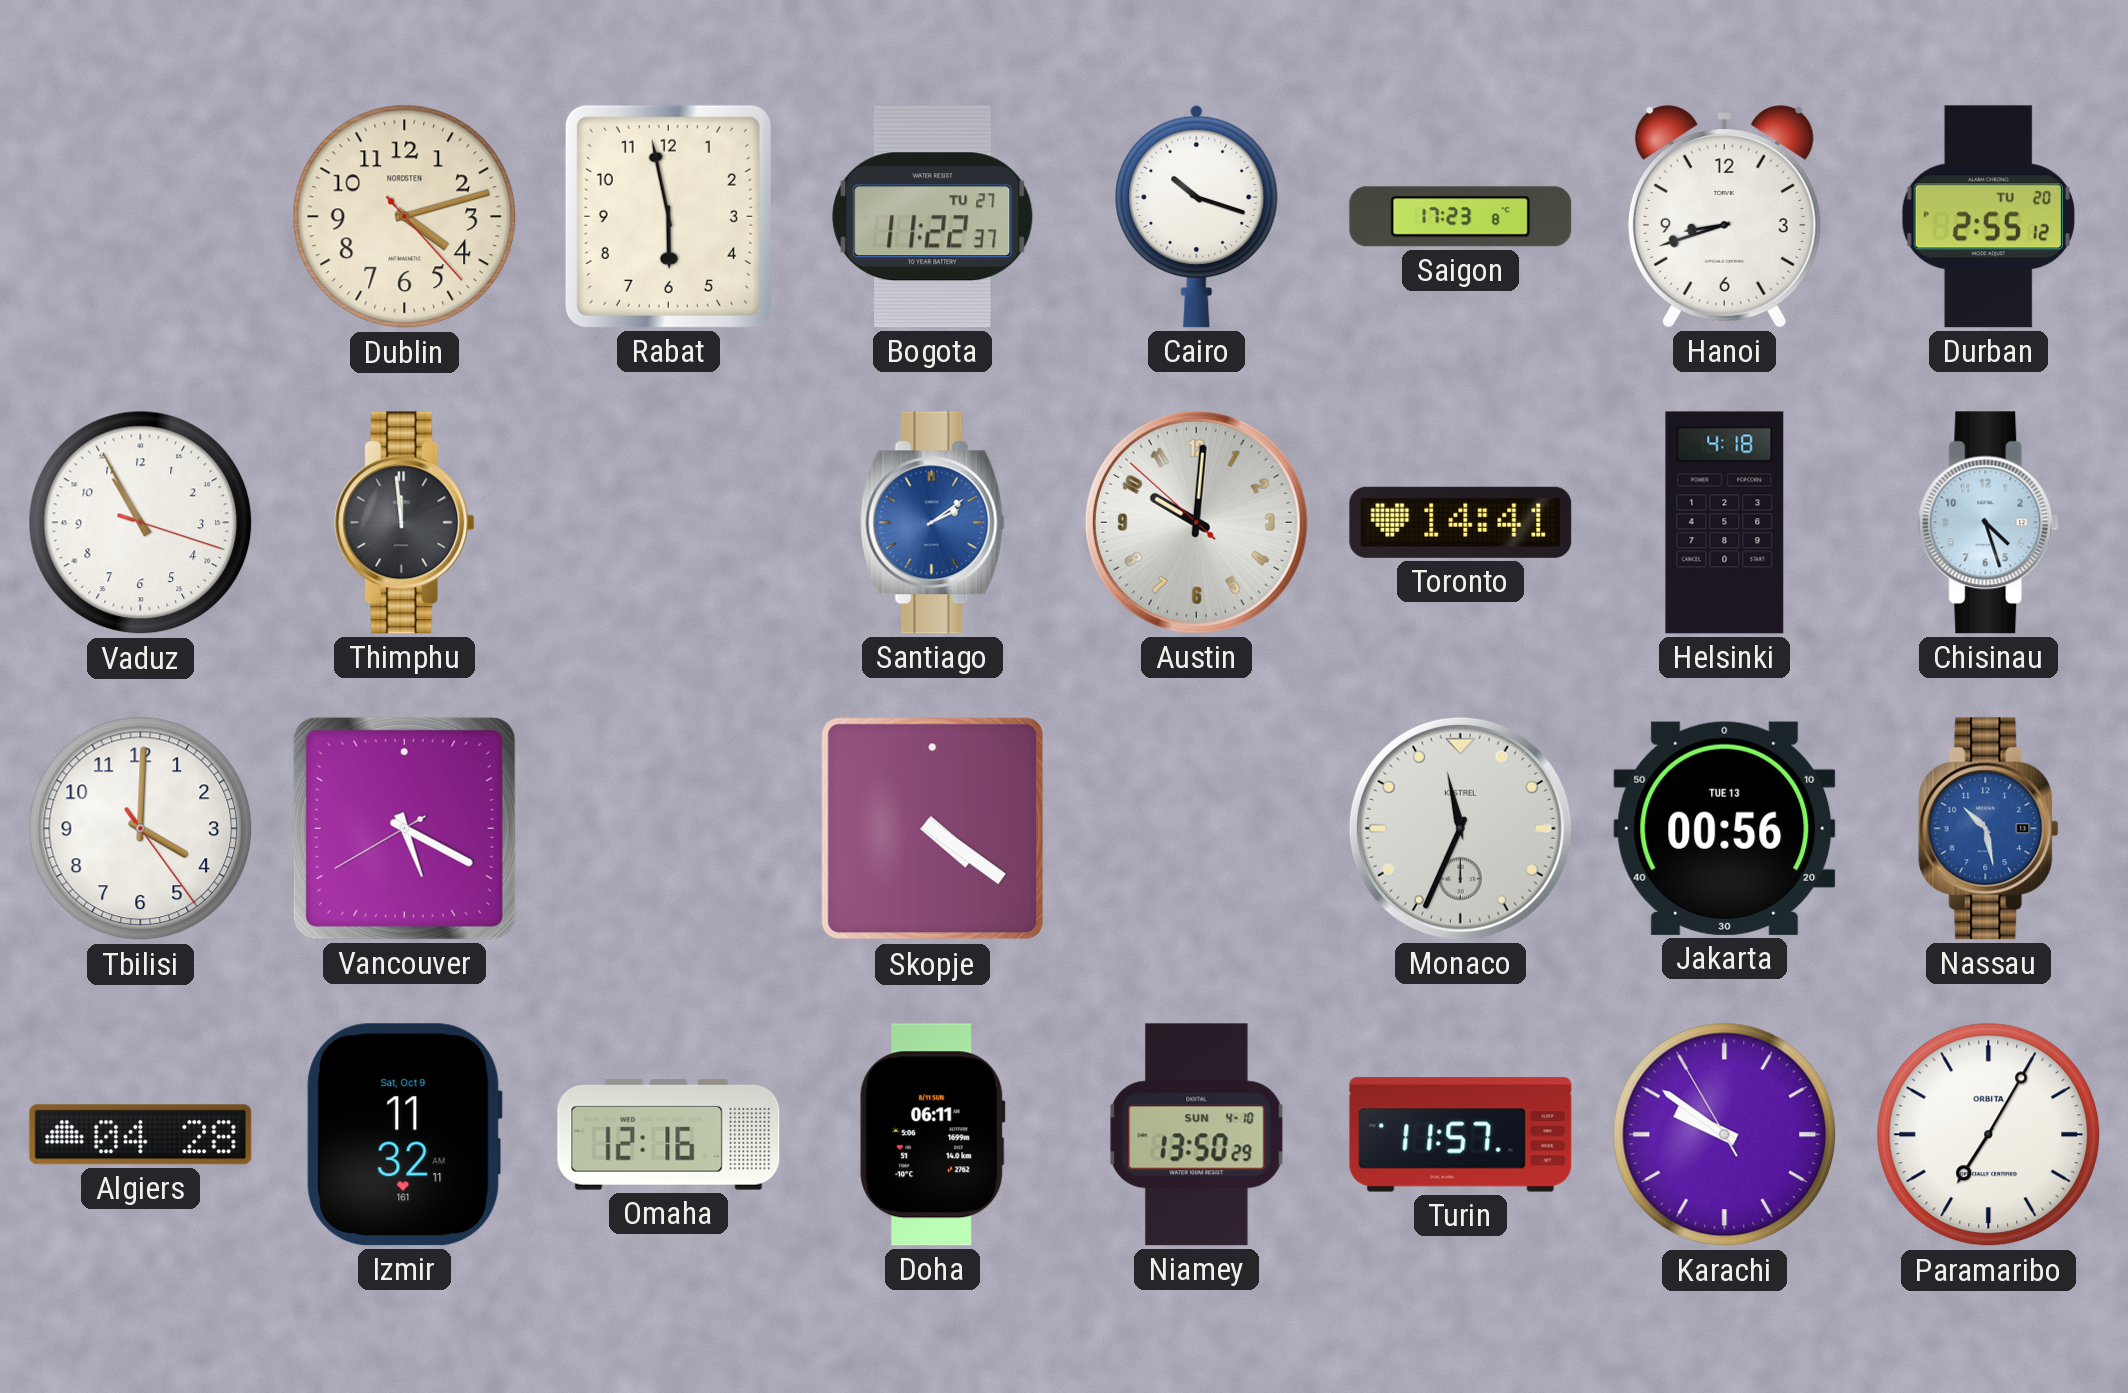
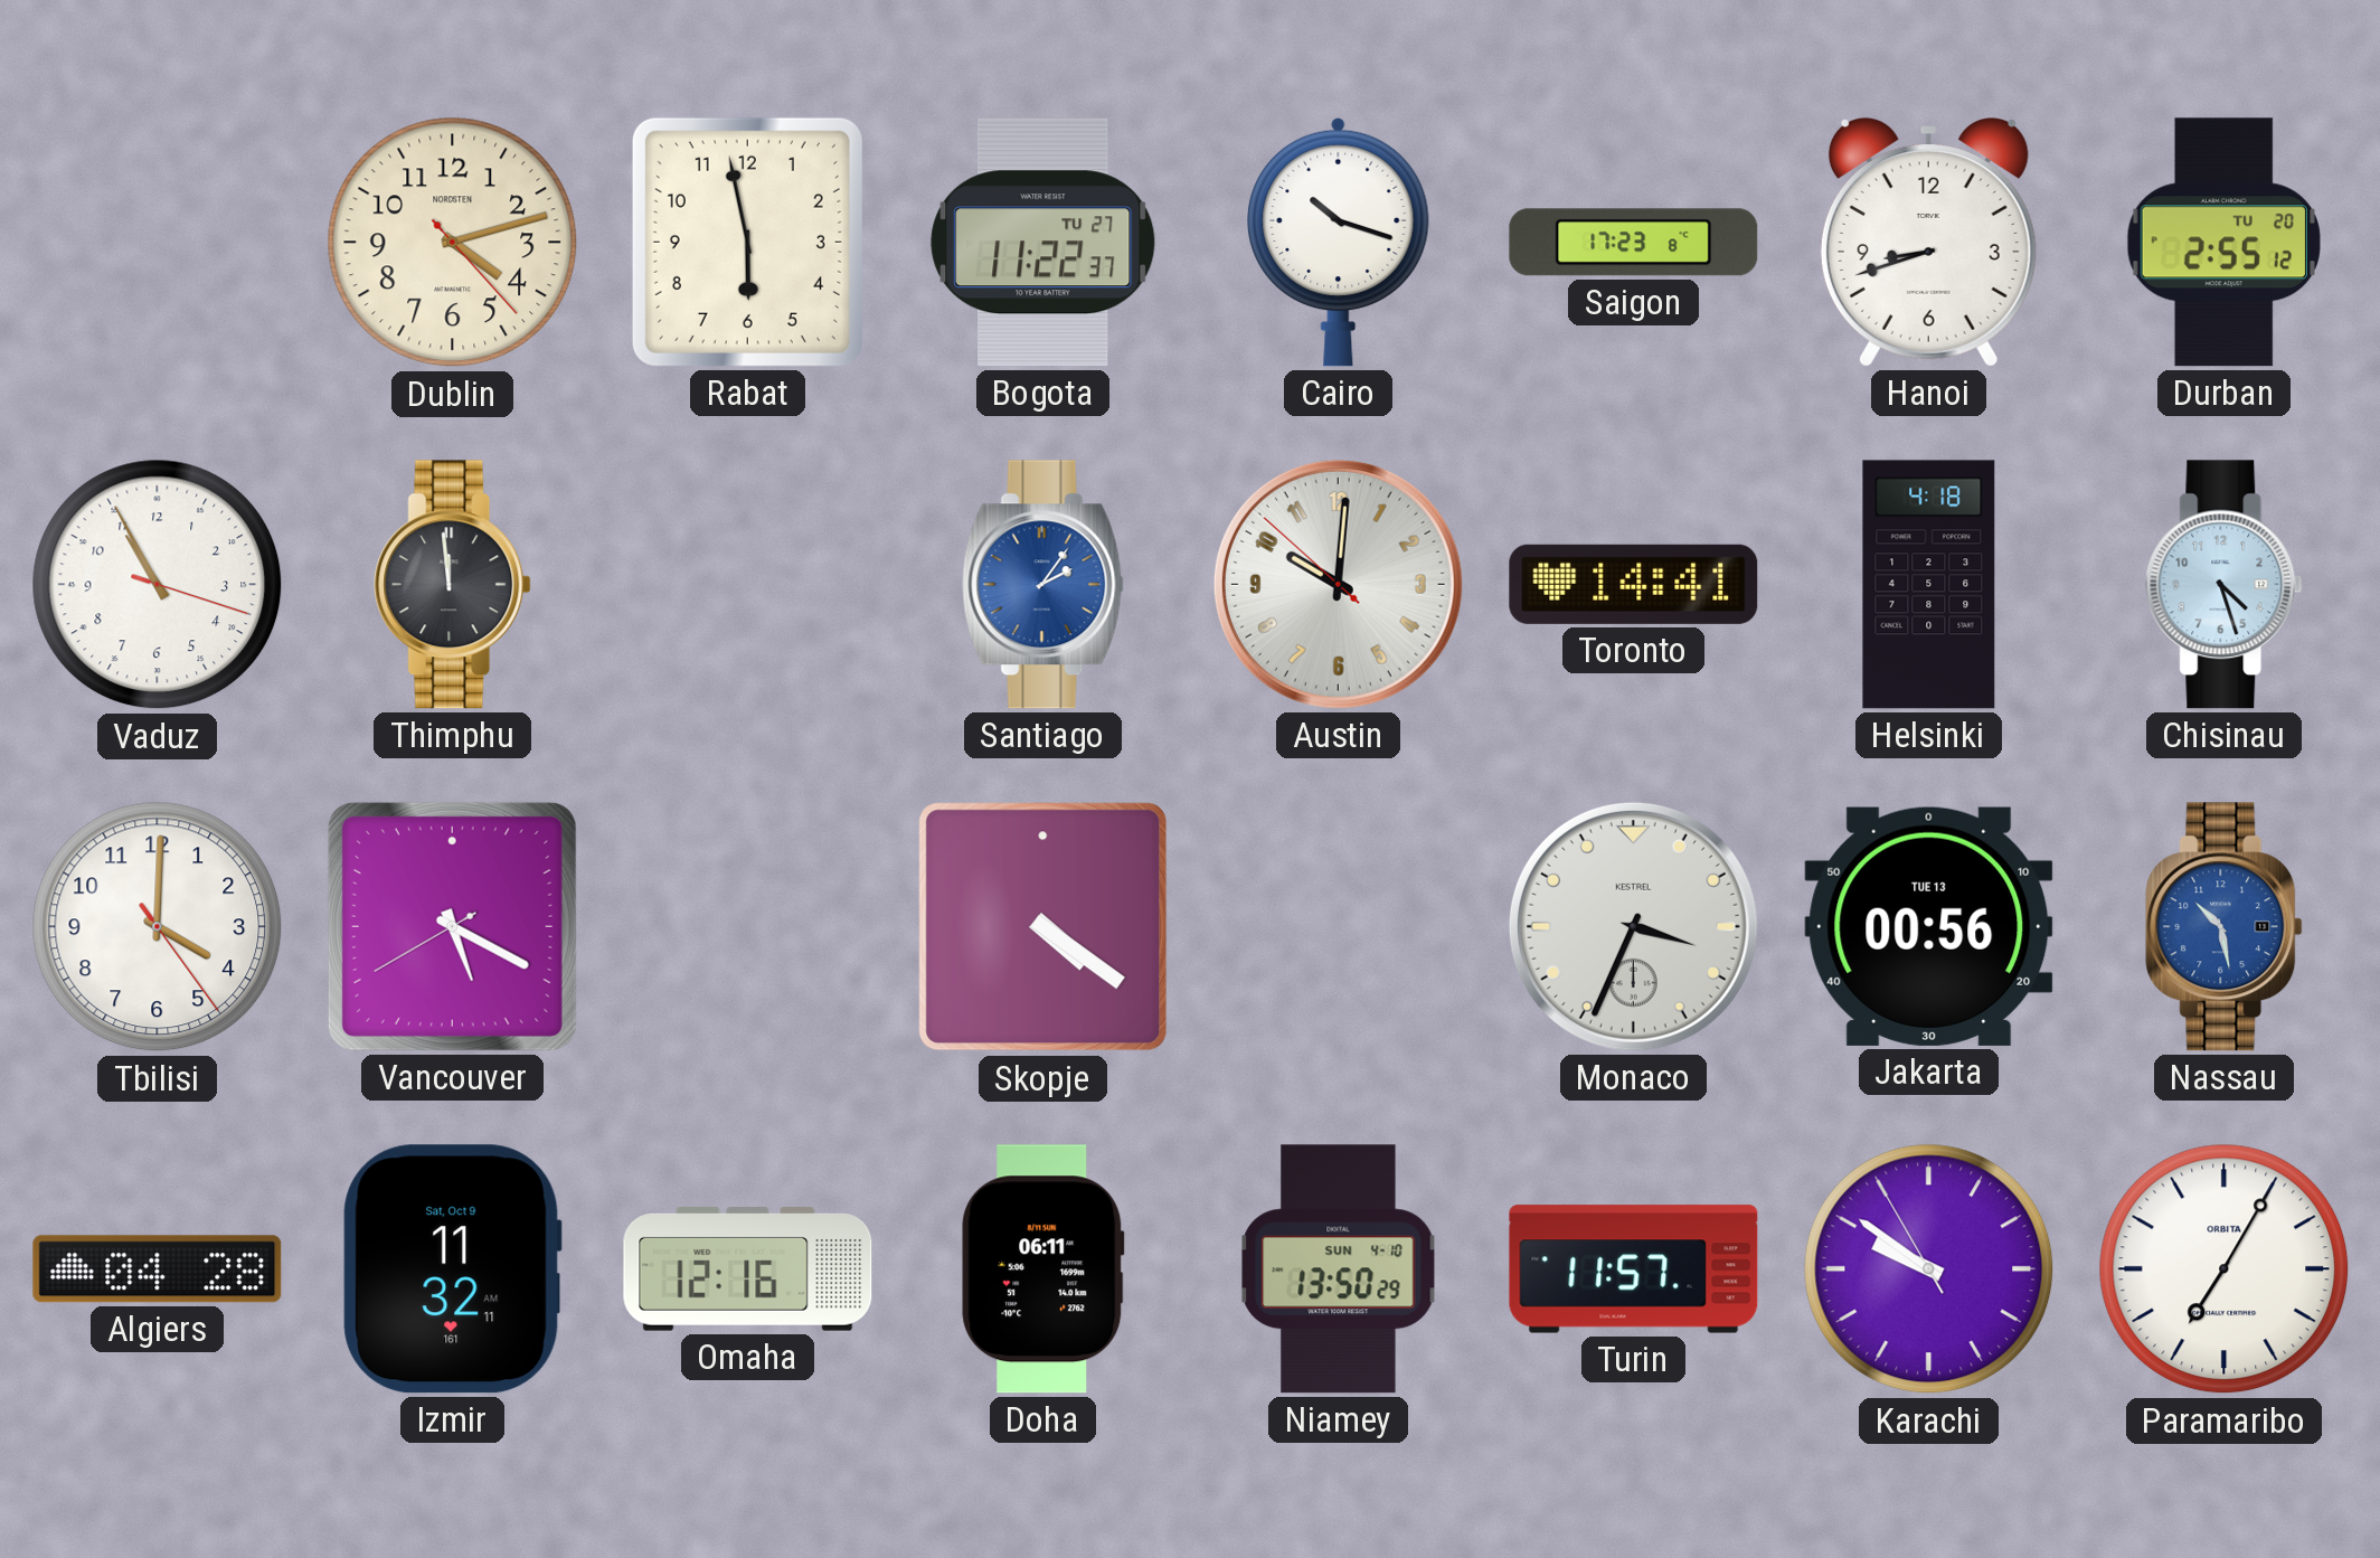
Santiago: 2:09 -> 2:06
Monaco: 11:34 -> 3:34
